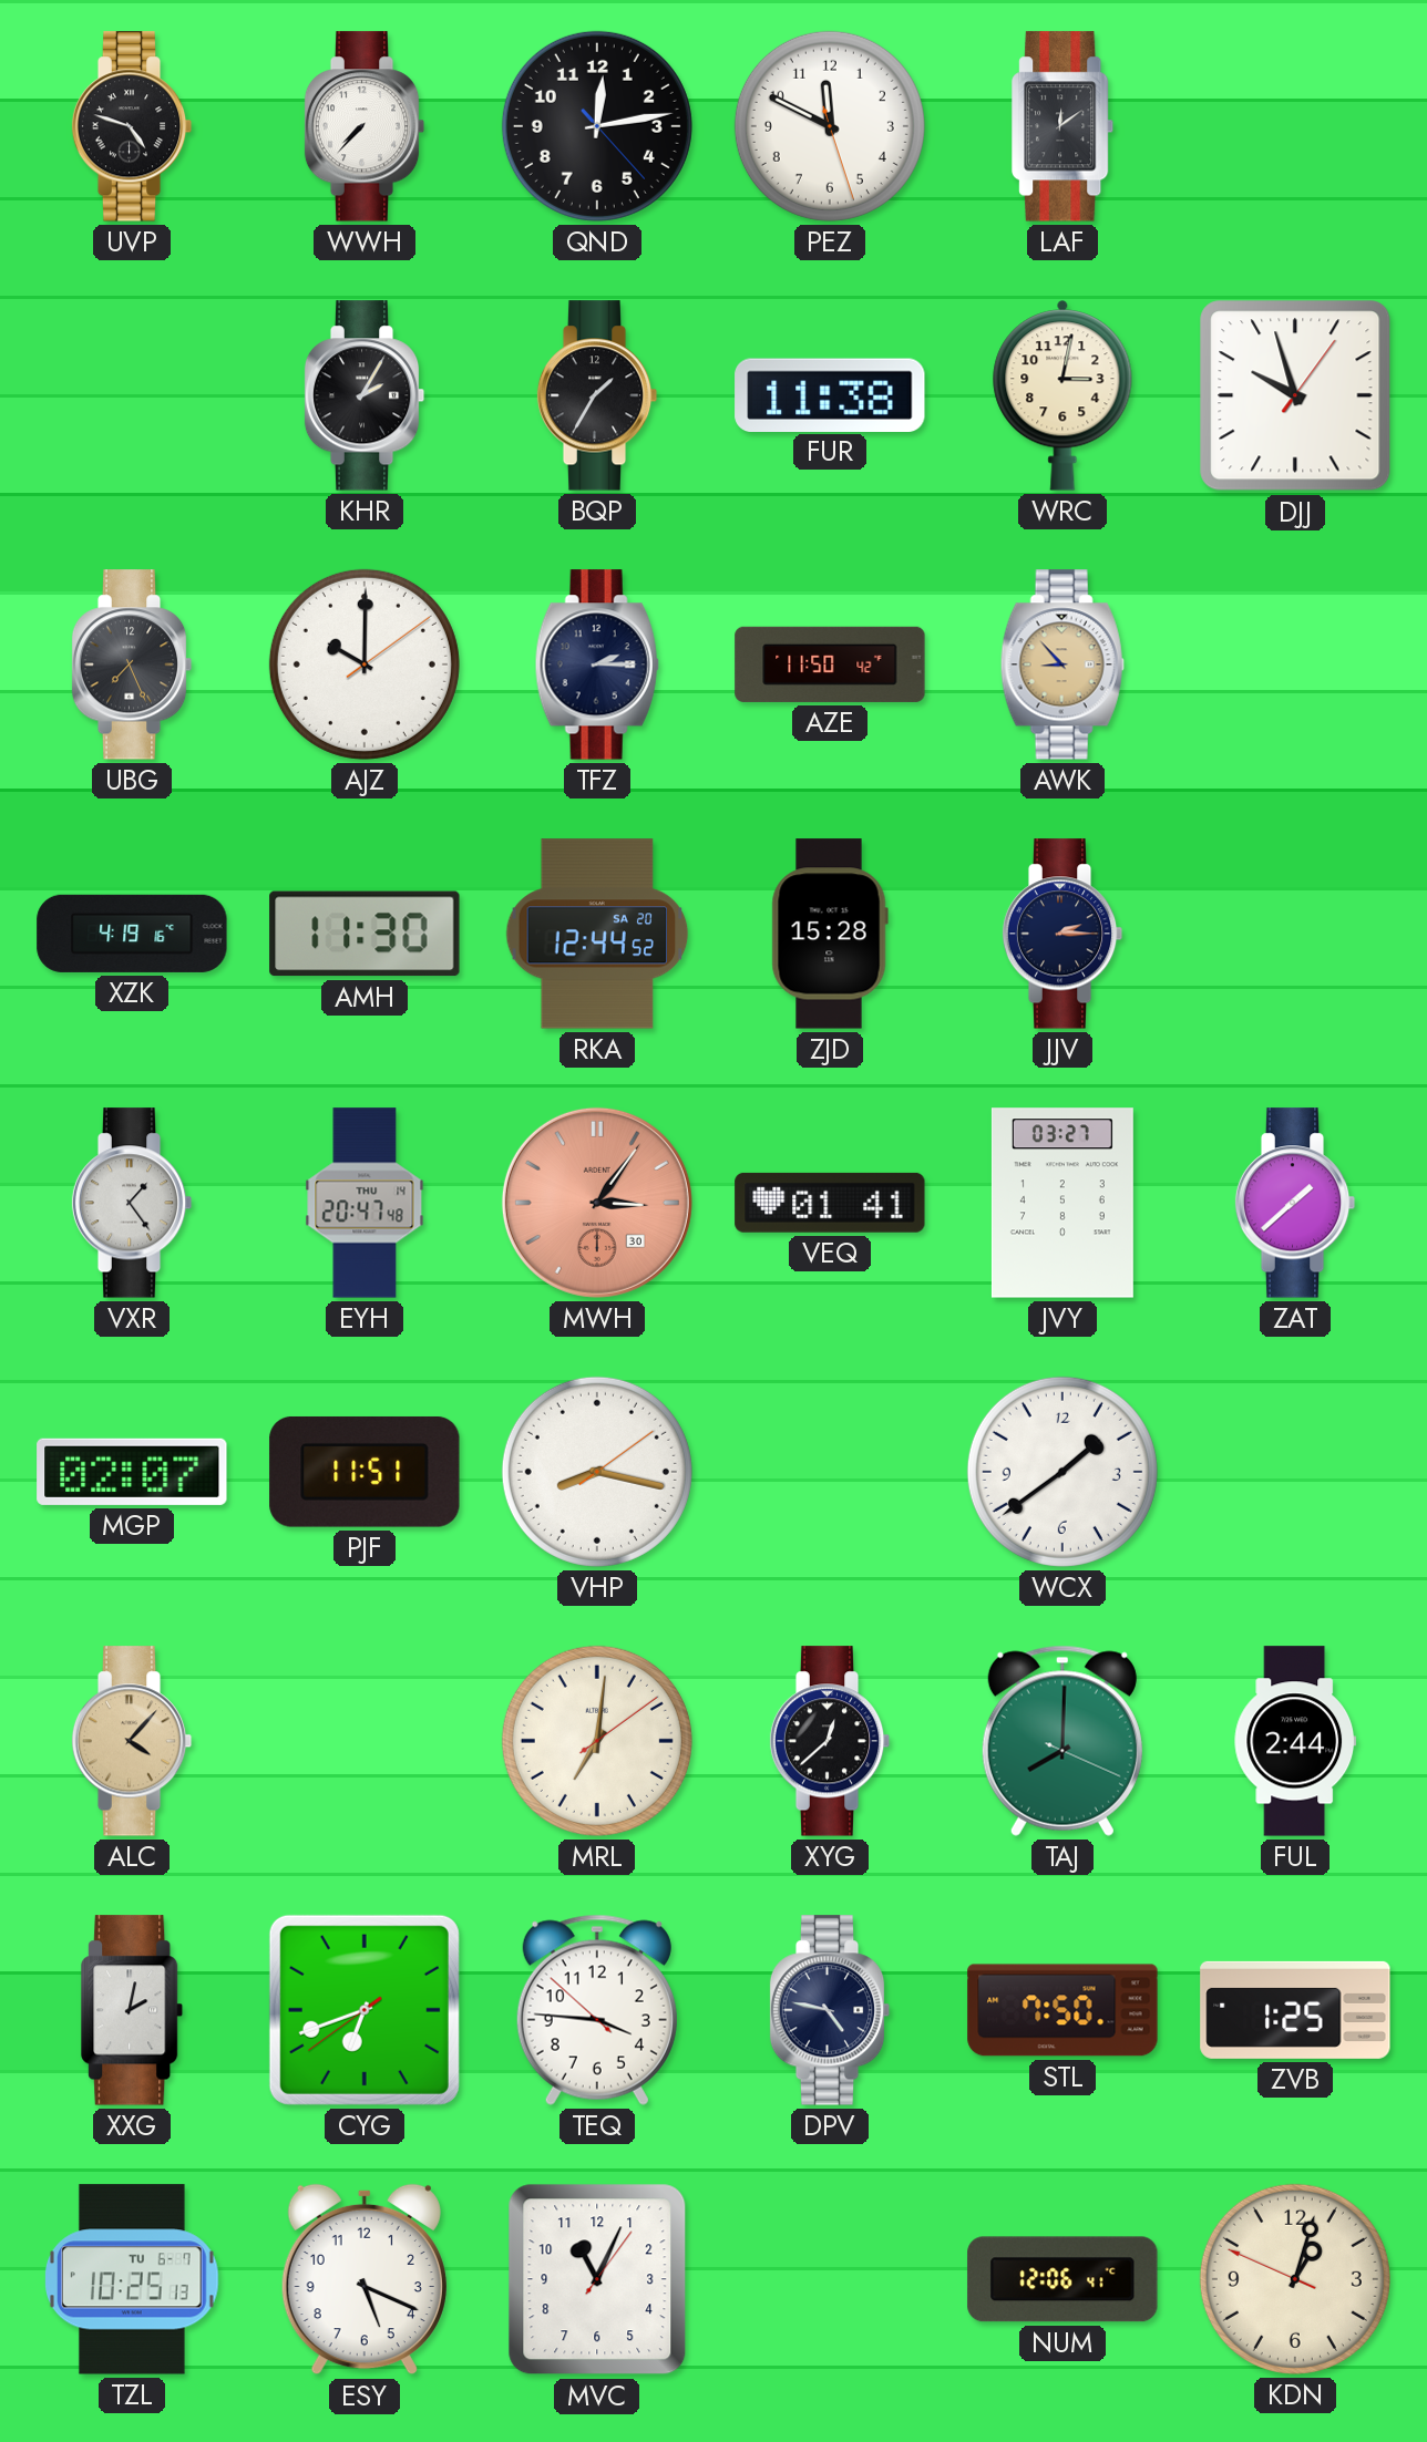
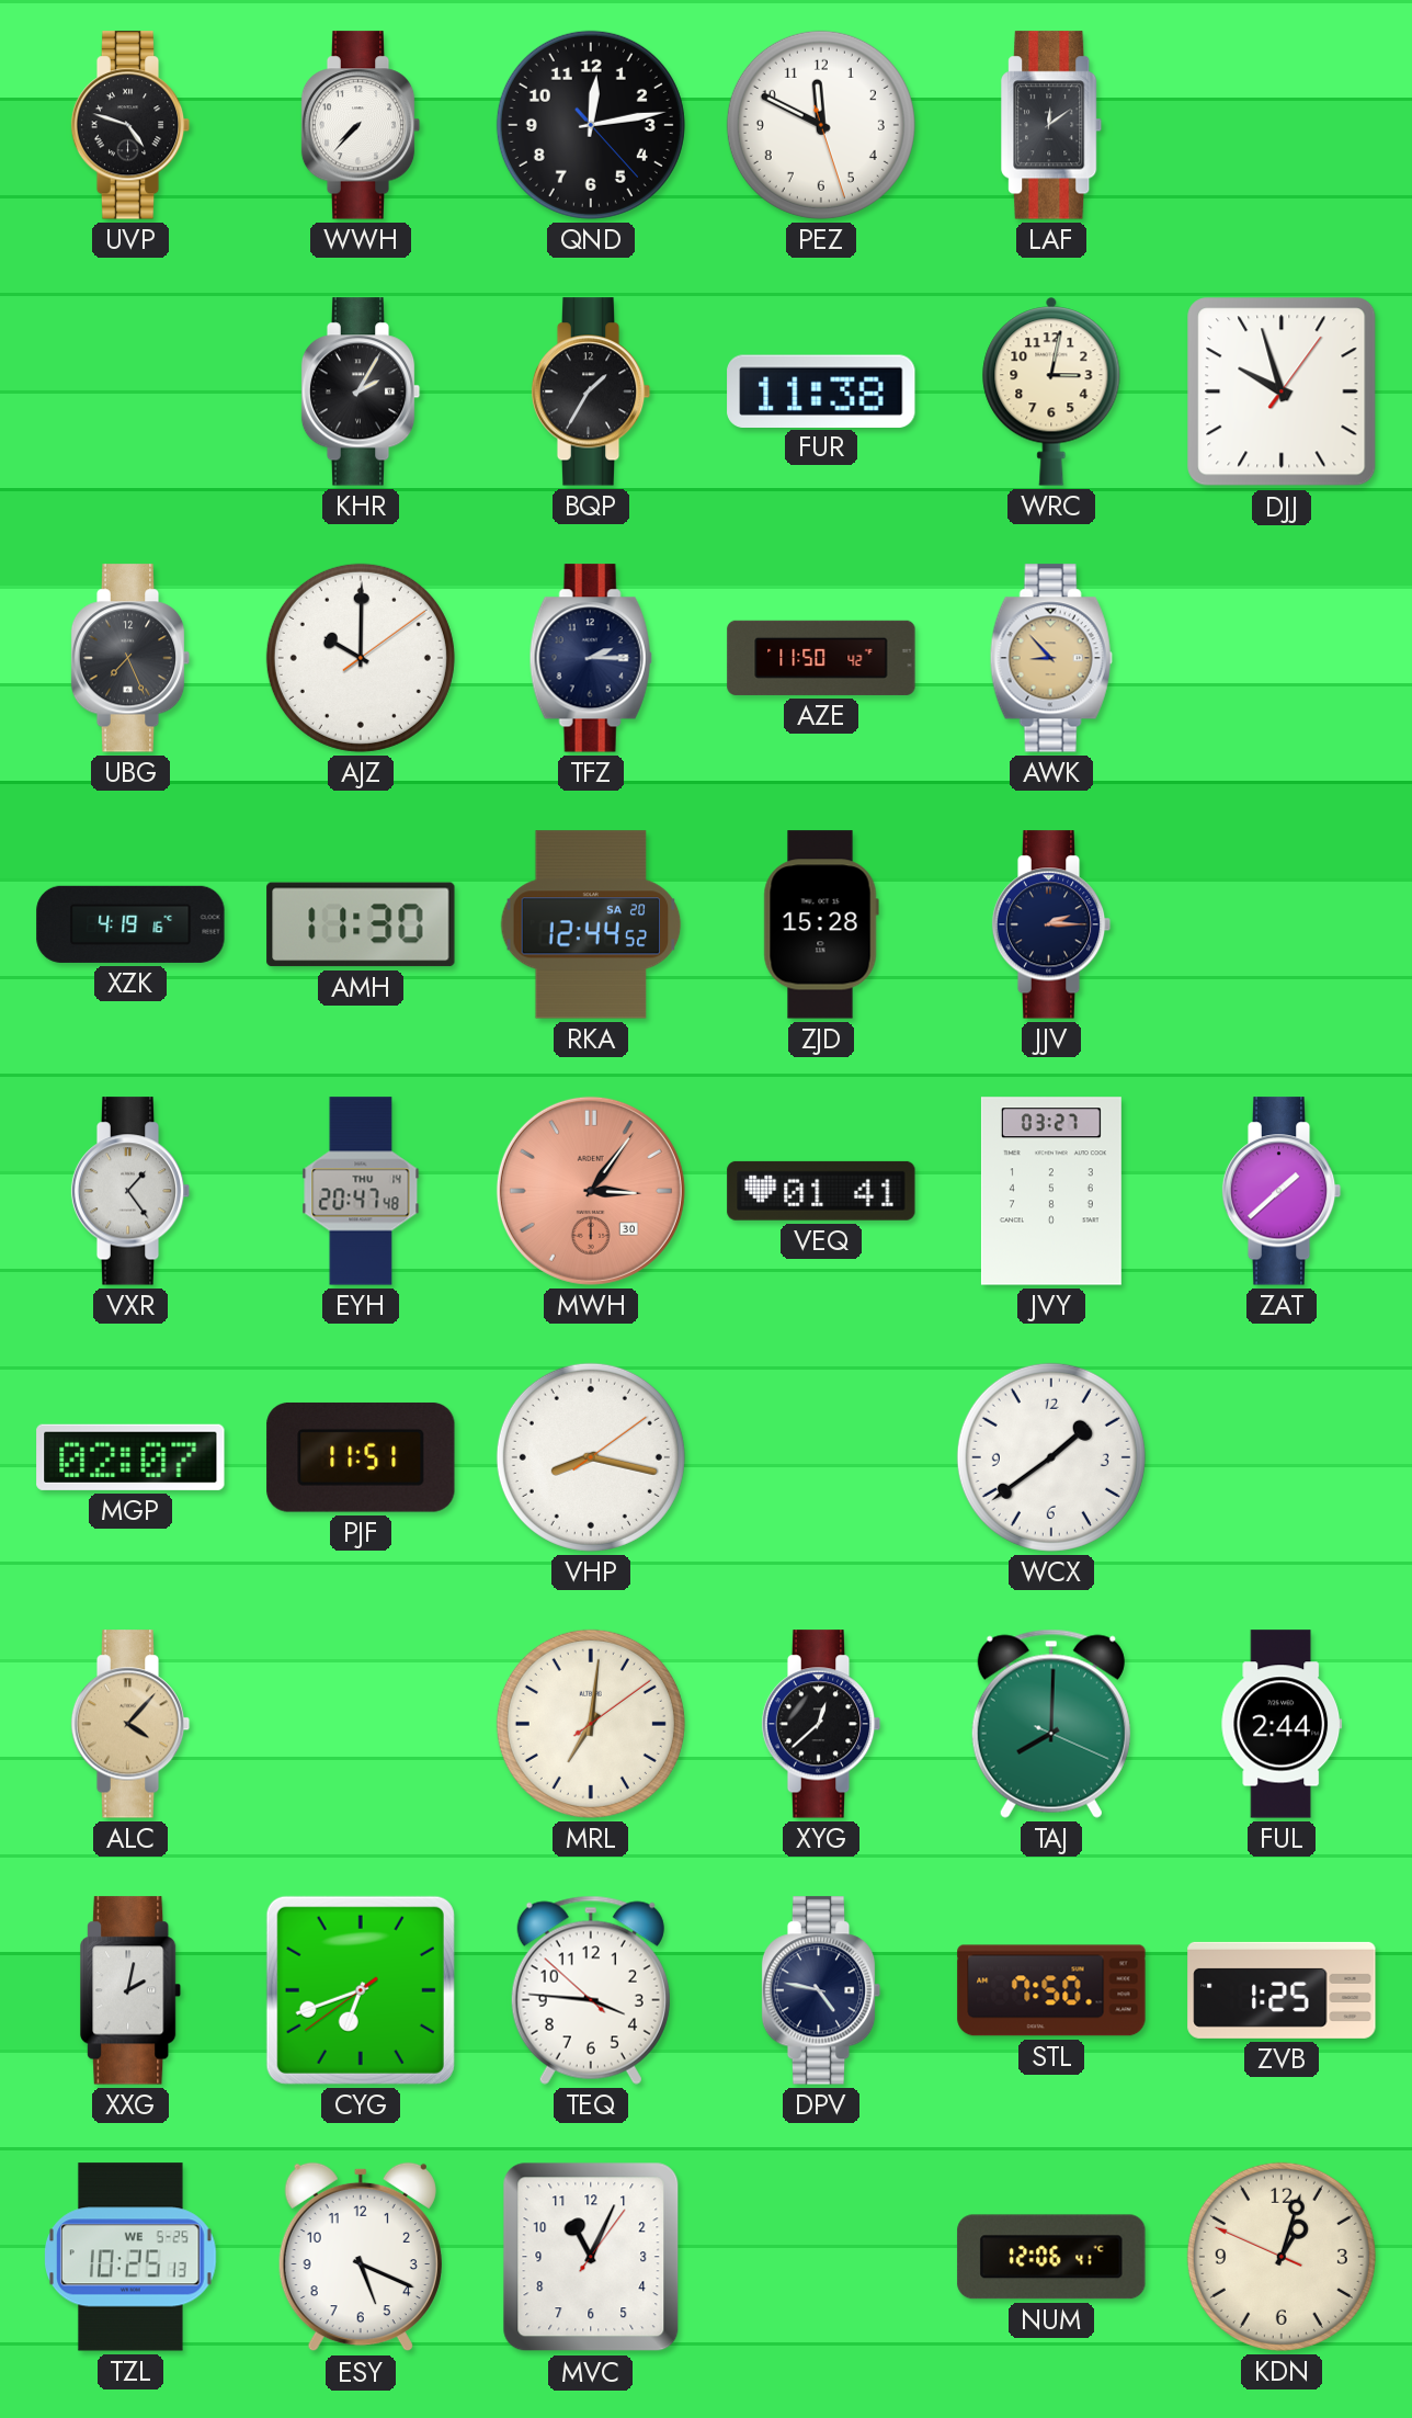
TZL date: TU 6-7 -> WE 5-25
